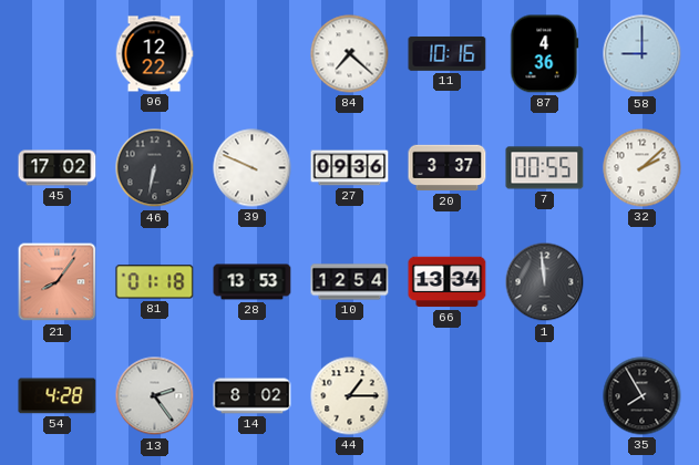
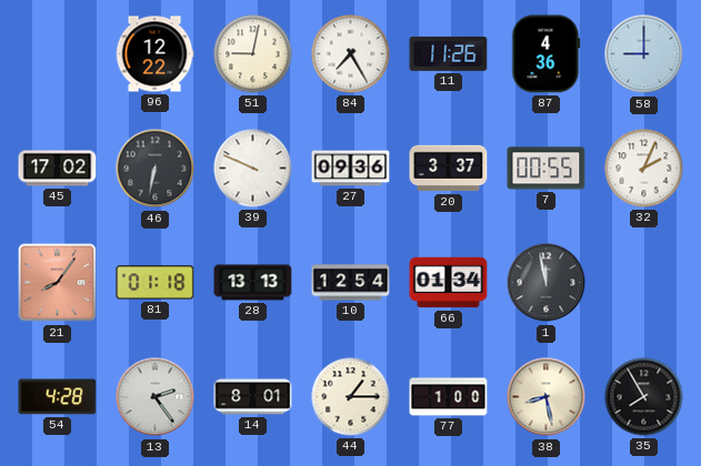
51: none -> 9:02
84: 7:22 -> 7:25
11: 10:16 -> 11:26
32: 2:08 -> 2:04
28: 13:53 -> 13:13
66: 13:34 -> 01:34
1: 11:59 -> 11:58
14: 8:02 -> 8:01
77: none -> 1:00
38: none -> 8:28
